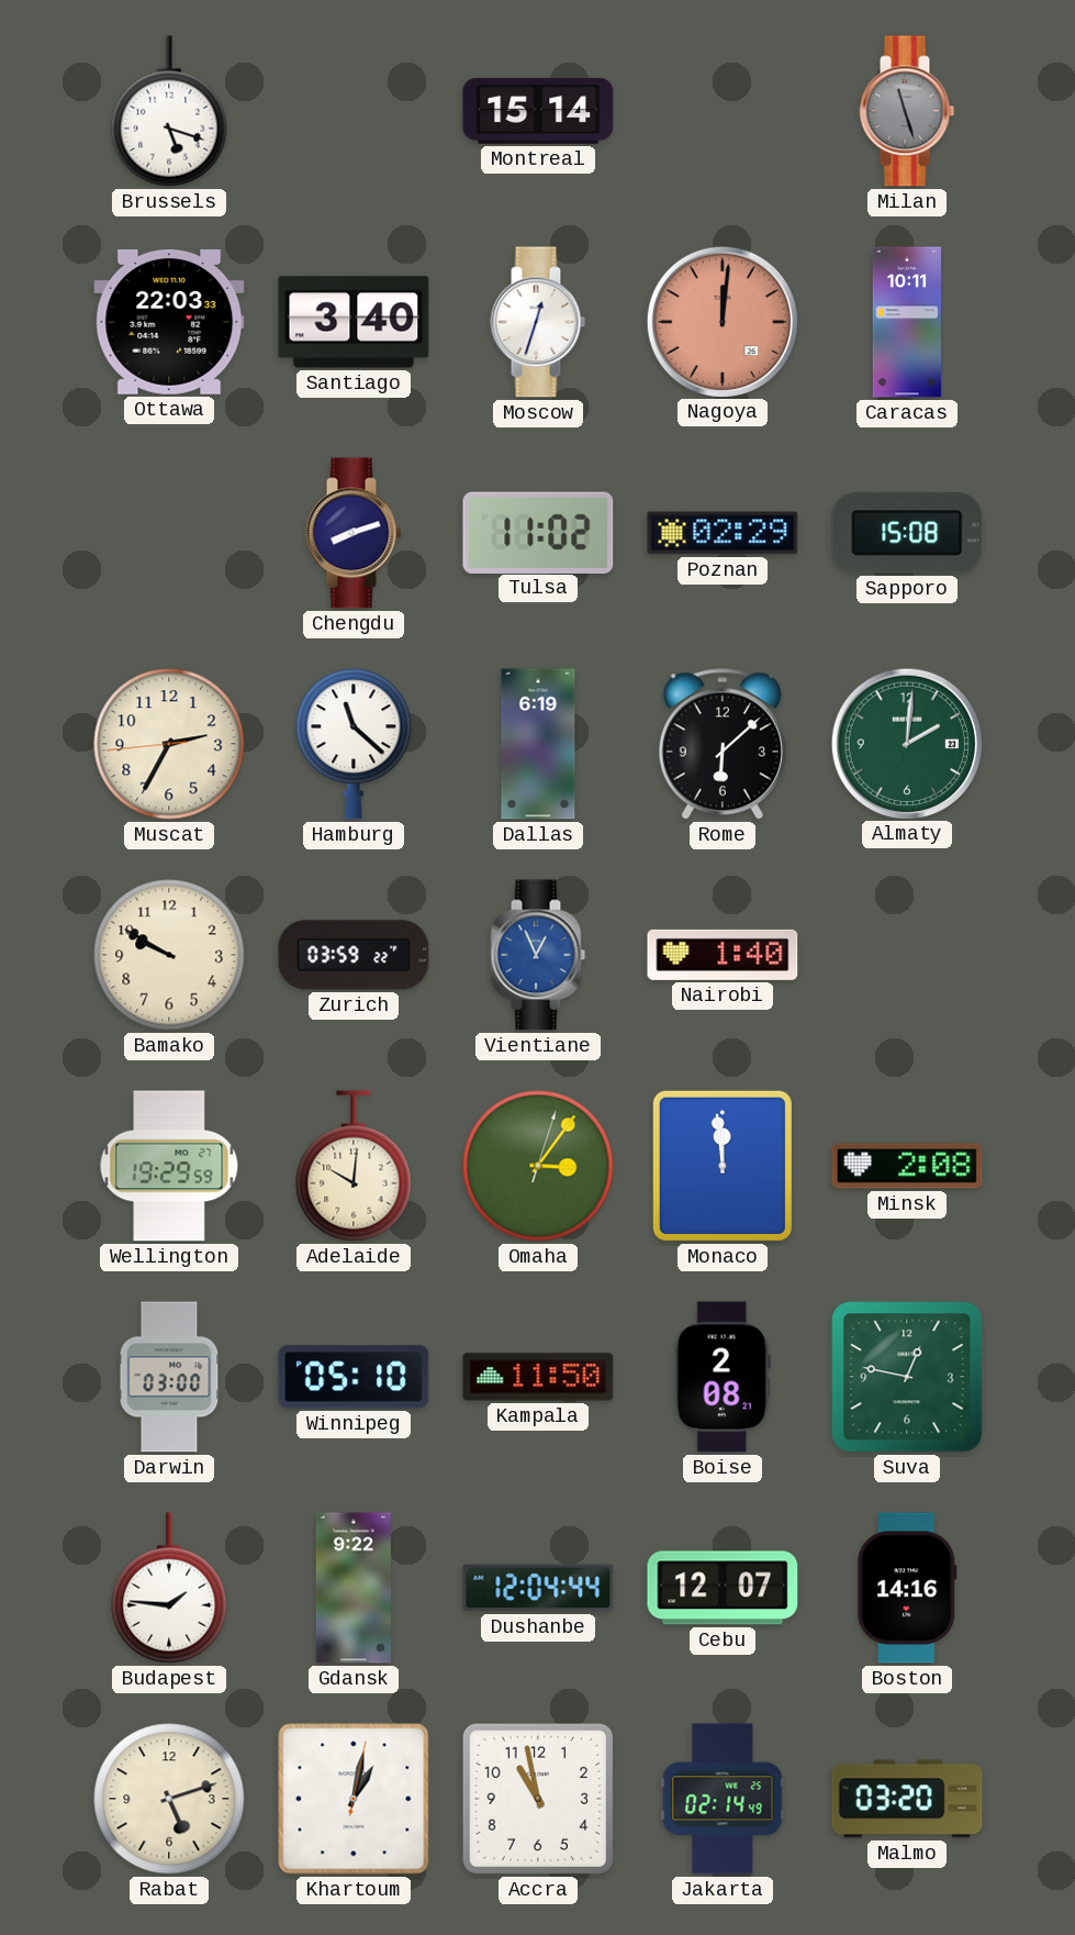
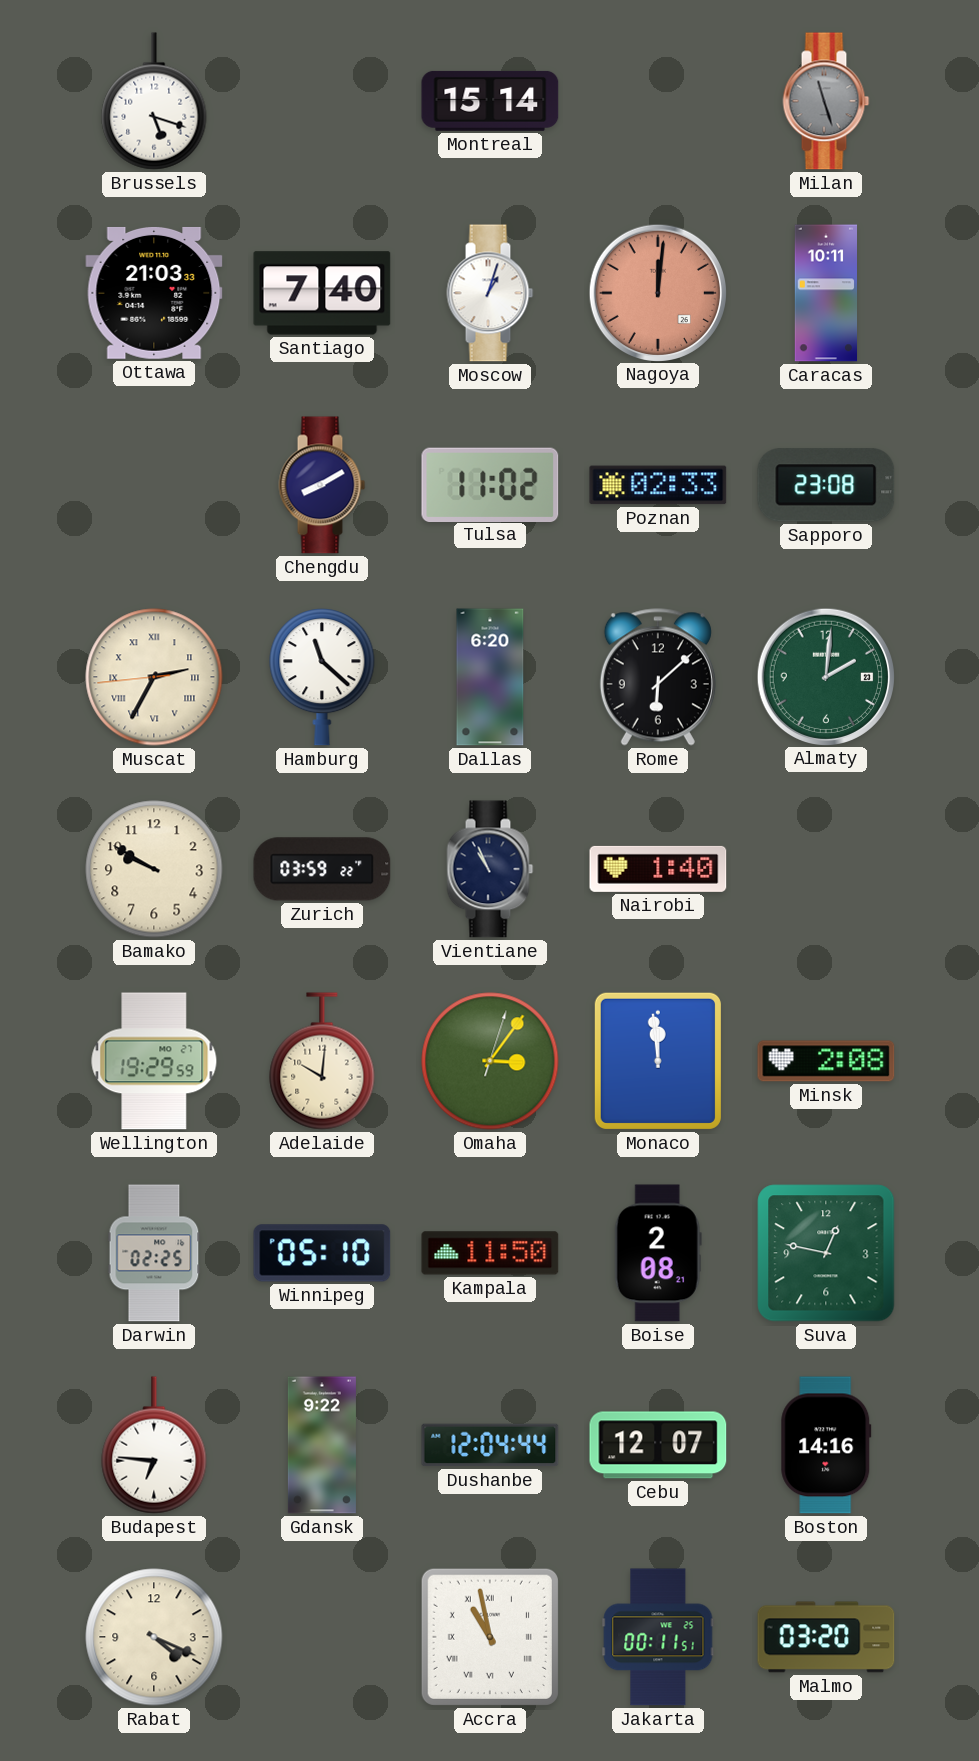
Ottawa: 22:03 -> 21:03
Santiago: 3:40 -> 7:40
Moscow: 12:33 -> 1:03
Chengdu: 8:12 -> 8:10
Poznan: 02:29 -> 02:33
Sapporo: 15:08 -> 23:08
Muscat numerals: Arabic -> Roman
Dallas: 6:19 -> 6:20
Vientiane: 12:56 -> 10:56
Vientiane dial: blue -> navy
Darwin: 03:00 -> 02:25
Budapest: 1:46 -> 6:46
Rabat: 5:12 -> 4:19
Khartoum: 1:02 -> none
Accra numerals: Arabic -> Roman
Jakarta: 02:14 -> 00:11
